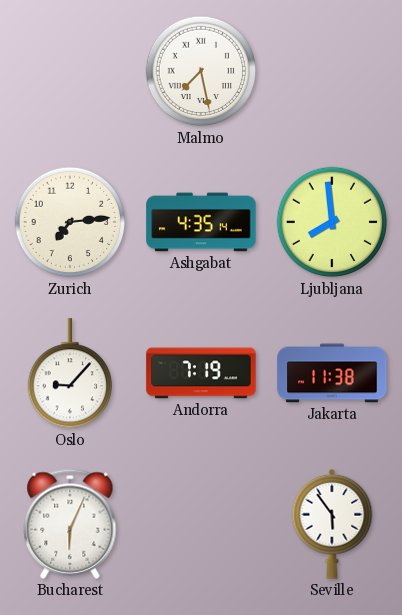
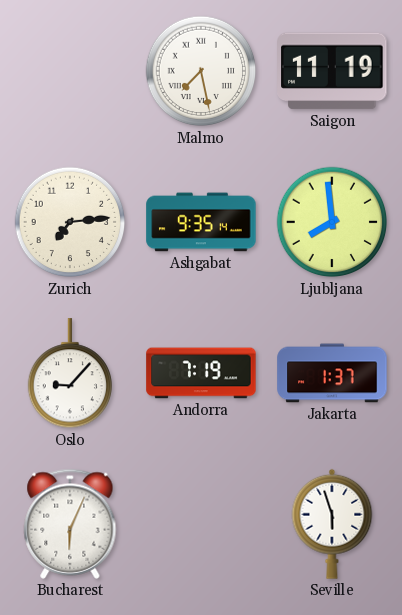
Saigon: none -> 11:19
Ashgabat: 4:35 -> 9:35
Jakarta: 11:38 -> 1:37
Seville: 5:54 -> 5:57
